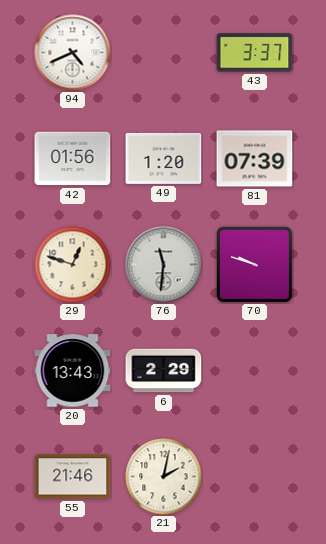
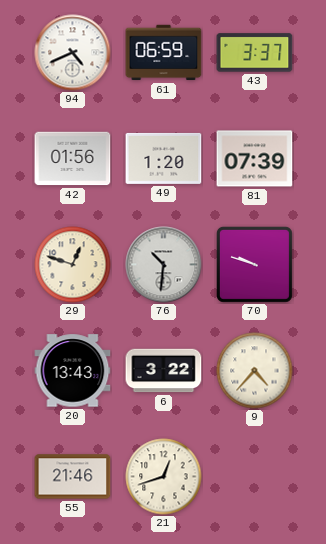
61: none -> 06:59
76: 11:31 -> 10:31
6: 2:29 -> 3:22
9: none -> 4:37
21: 2:02 -> 12:42
